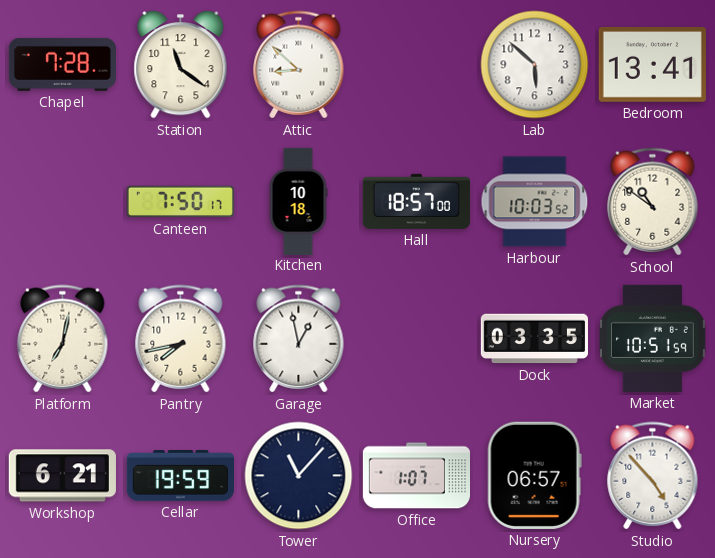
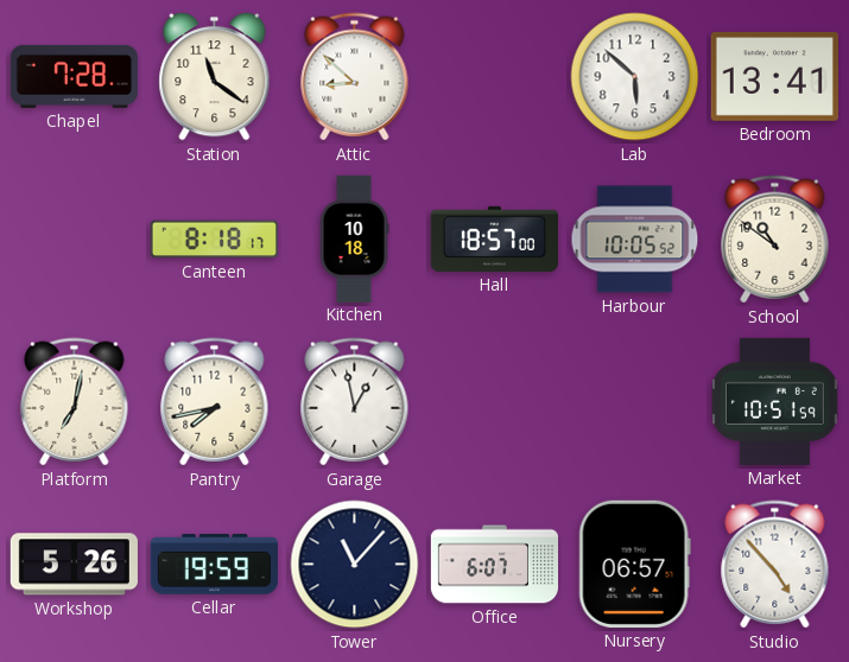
Canteen: 7:50 -> 8:18
Harbour: 10:03 -> 10:05
Dock: 03:35 -> none
Workshop: 6:21 -> 5:26
Office: 1:07 -> 6:07
